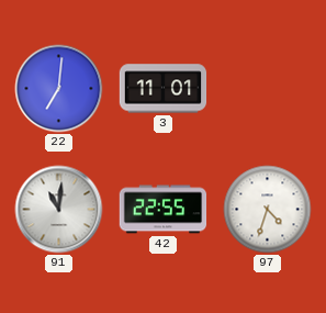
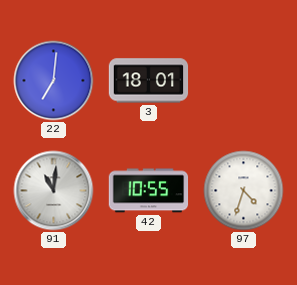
3: 11:01 -> 18:01
42: 22:55 -> 10:55
